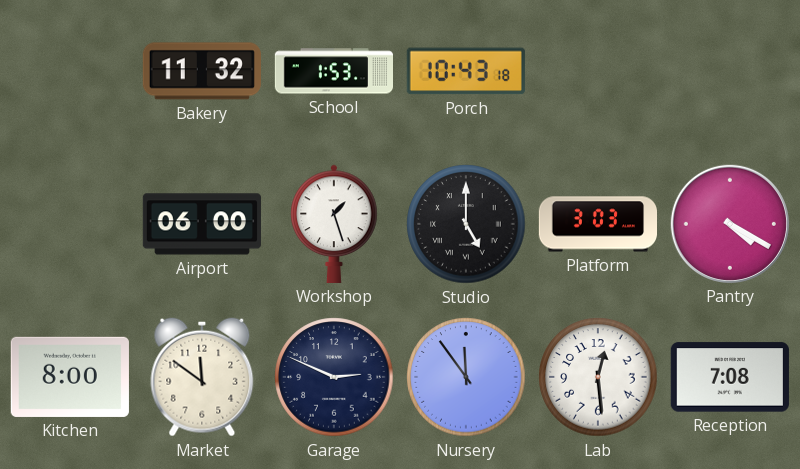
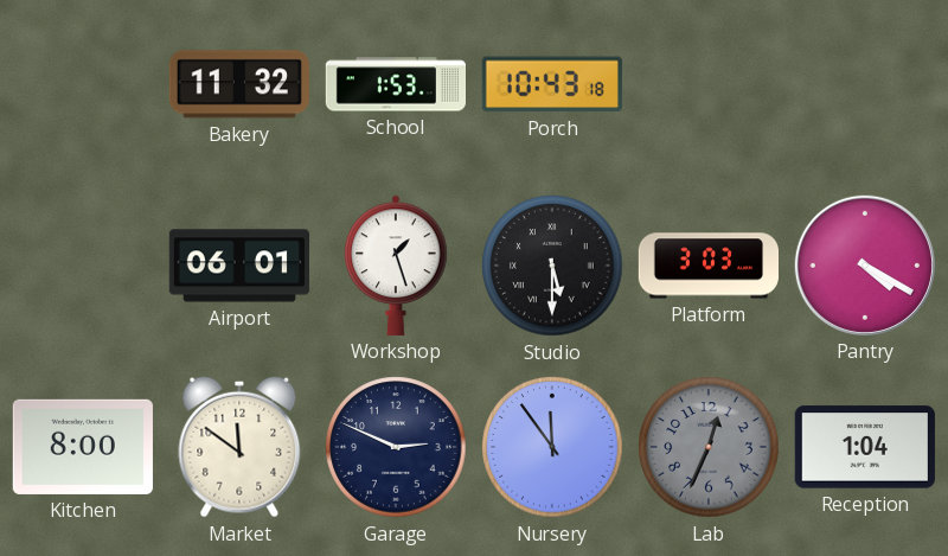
Airport: 06:00 -> 06:01
Studio: 5:00 -> 5:30
Lab: 12:29 -> 12:34
Lab dial: white -> grey
Reception: 7:08 -> 1:04
